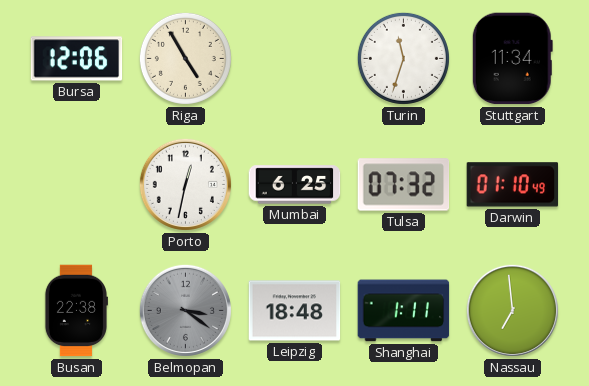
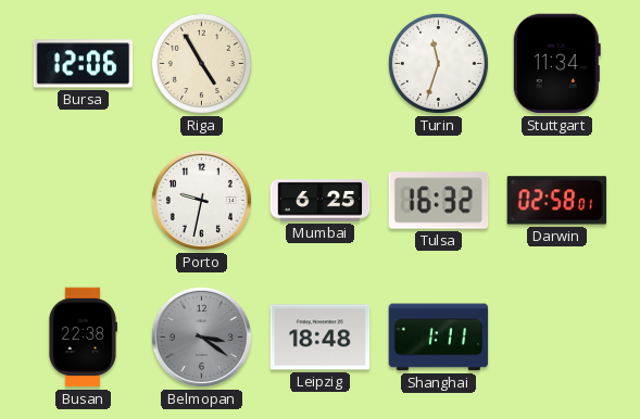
Porto: 12:32 -> 9:32
Tulsa: 07:32 -> 16:32
Darwin: 01:10 -> 02:58
Nassau: 6:59 -> none
